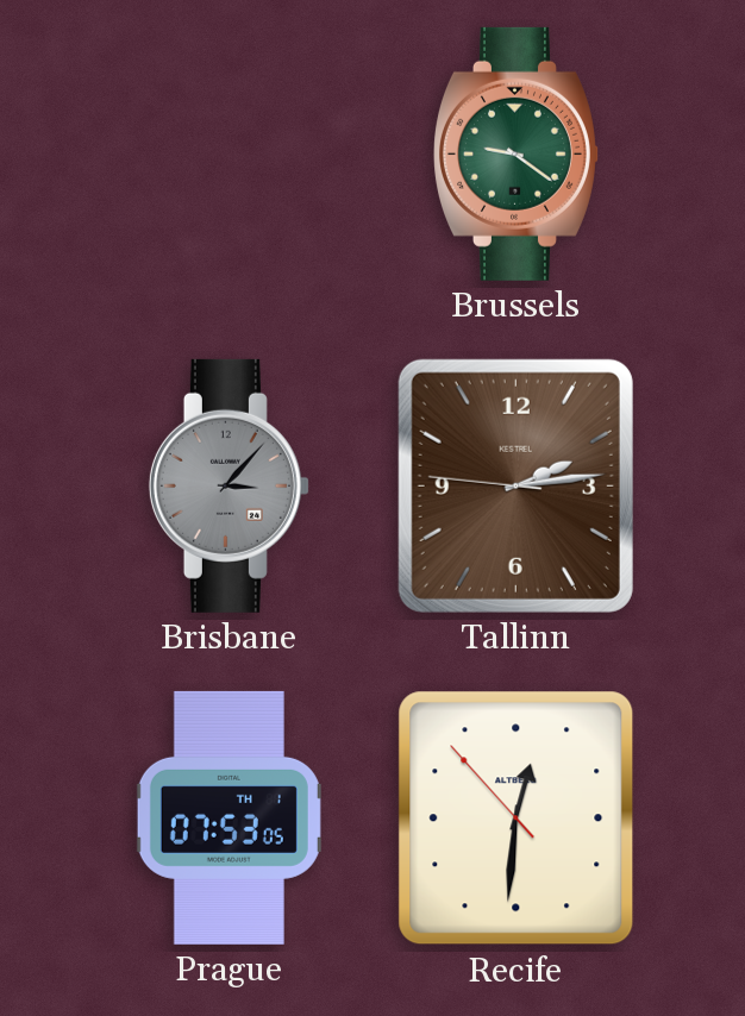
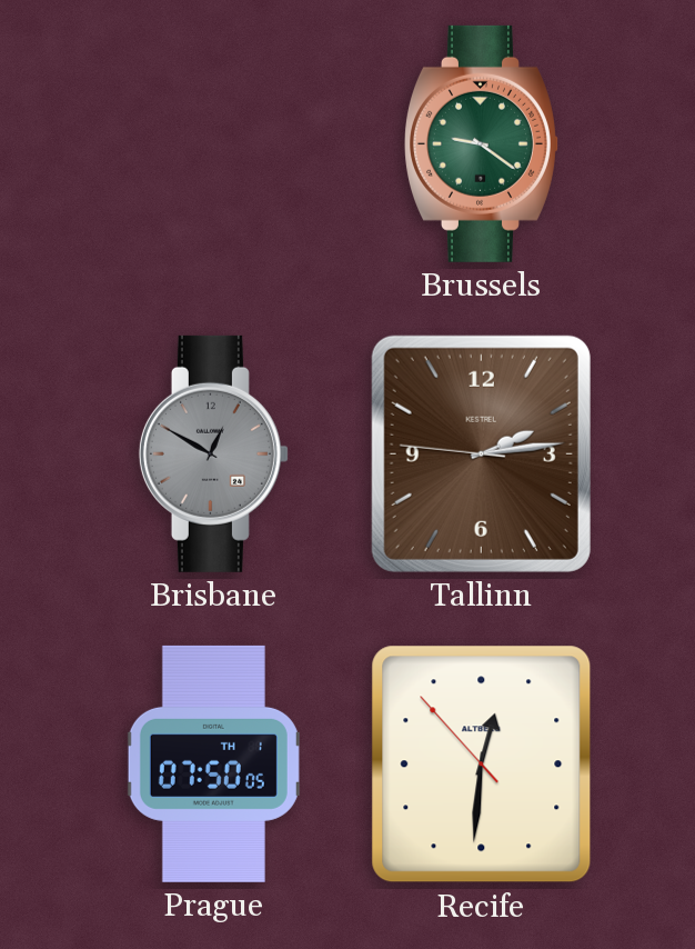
Brisbane: 3:07 -> 12:50
Prague: 07:53 -> 07:50
